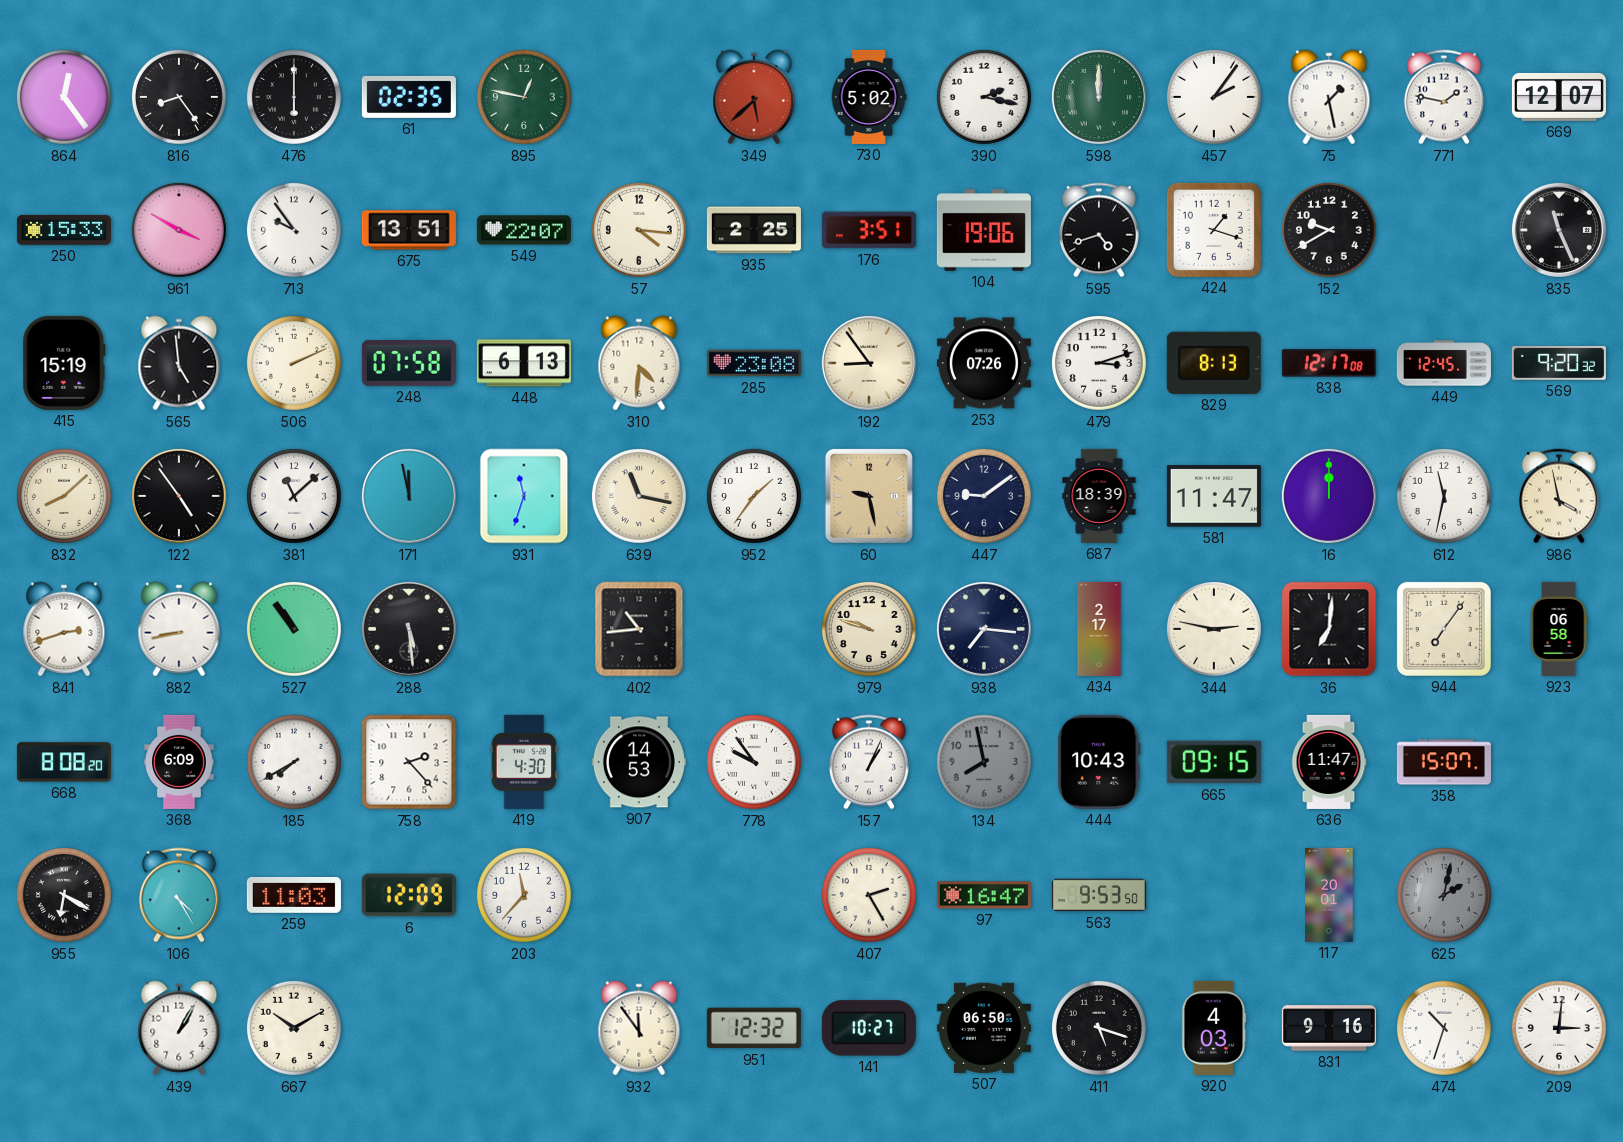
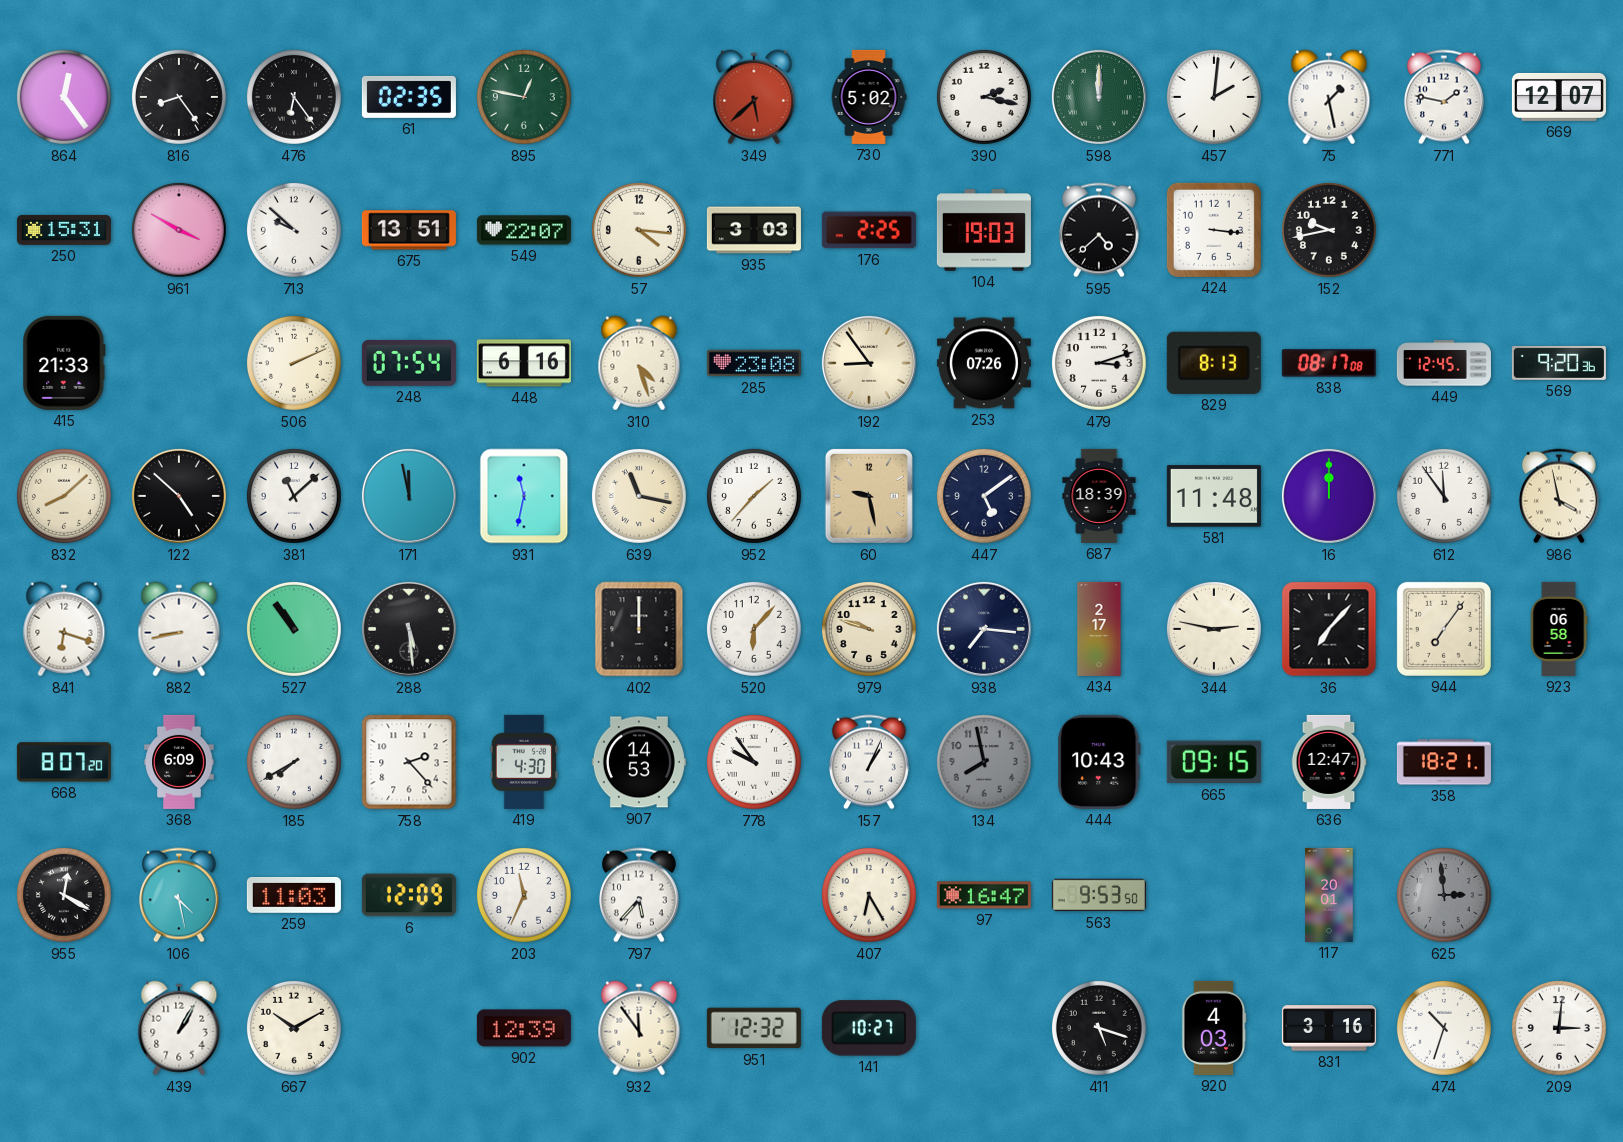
476: 6:00 -> 6:24
457: 2:06 -> 2:01
250: 15:33 -> 15:31
713: 9:54 -> 9:52
935: 2:25 -> 3:03
176: 3:51 -> 2:25
104: 19:06 -> 19:03
595: 4:42 -> 4:38
424: 1:18 -> 3:16
152: 9:40 -> 9:43
835: 11:26 -> none
415: 15:19 -> 21:33
565: 4:59 -> none
248: 07:58 -> 07:54
448: 6:13 -> 6:16
310: 4:31 -> 4:27
838: 12:17 -> 08:17
569: 9:20:32 -> 9:20:36
122: 4:54 -> 4:52
931: 11:33 -> 11:32
952: 1:36 -> 1:37
447: 9:09 -> 5:09
581: 11:47 -> 11:48
612: 11:32 -> 11:54
841: 2:42 -> 6:18
402: 10:44 -> 12:00
520: none -> 6:07
36: 7:01 -> 7:07
668: 8:08 -> 8:07
636: 11:47 -> 12:47
358: 15:07 -> 18:21
955: 6:20 -> 12:20
106: 4:25 -> 4:28
203: 11:37 -> 11:34
797: none -> 5:37
407: 2:25 -> 6:25
625: 2:02 -> 2:59
902: none -> 12:39
507: 06:50 -> none
831: 9:16 -> 3:16
